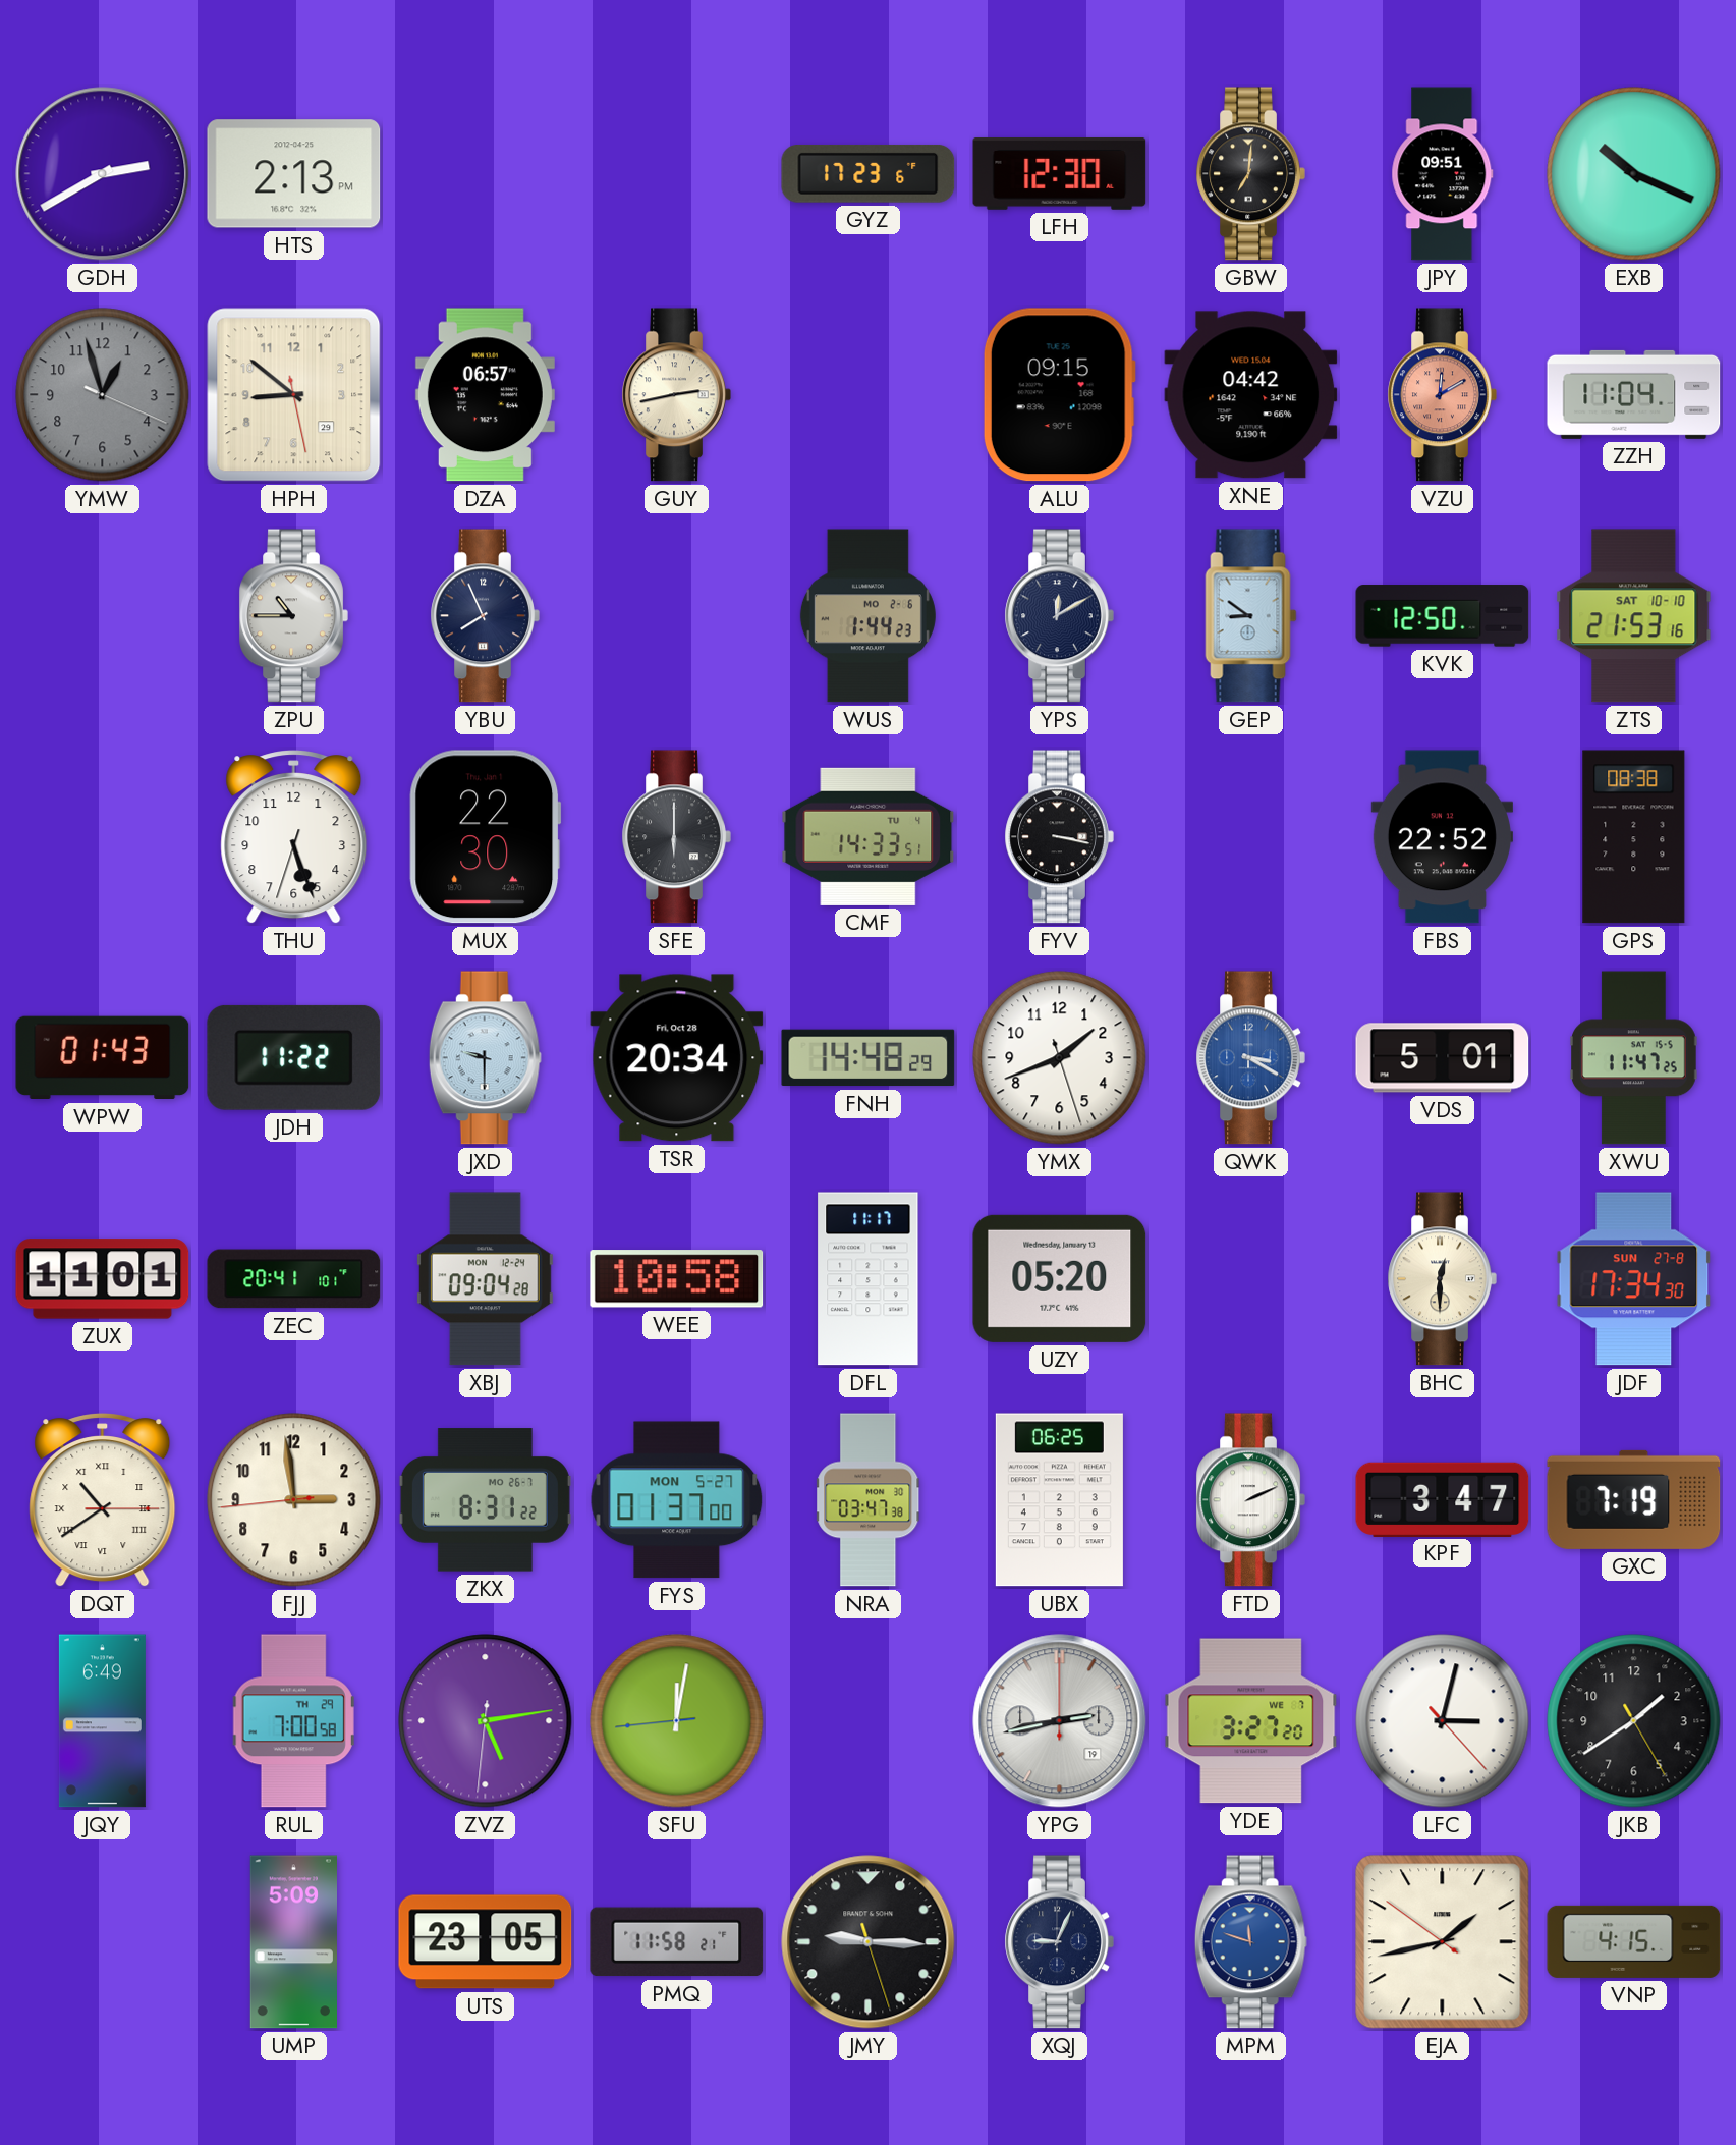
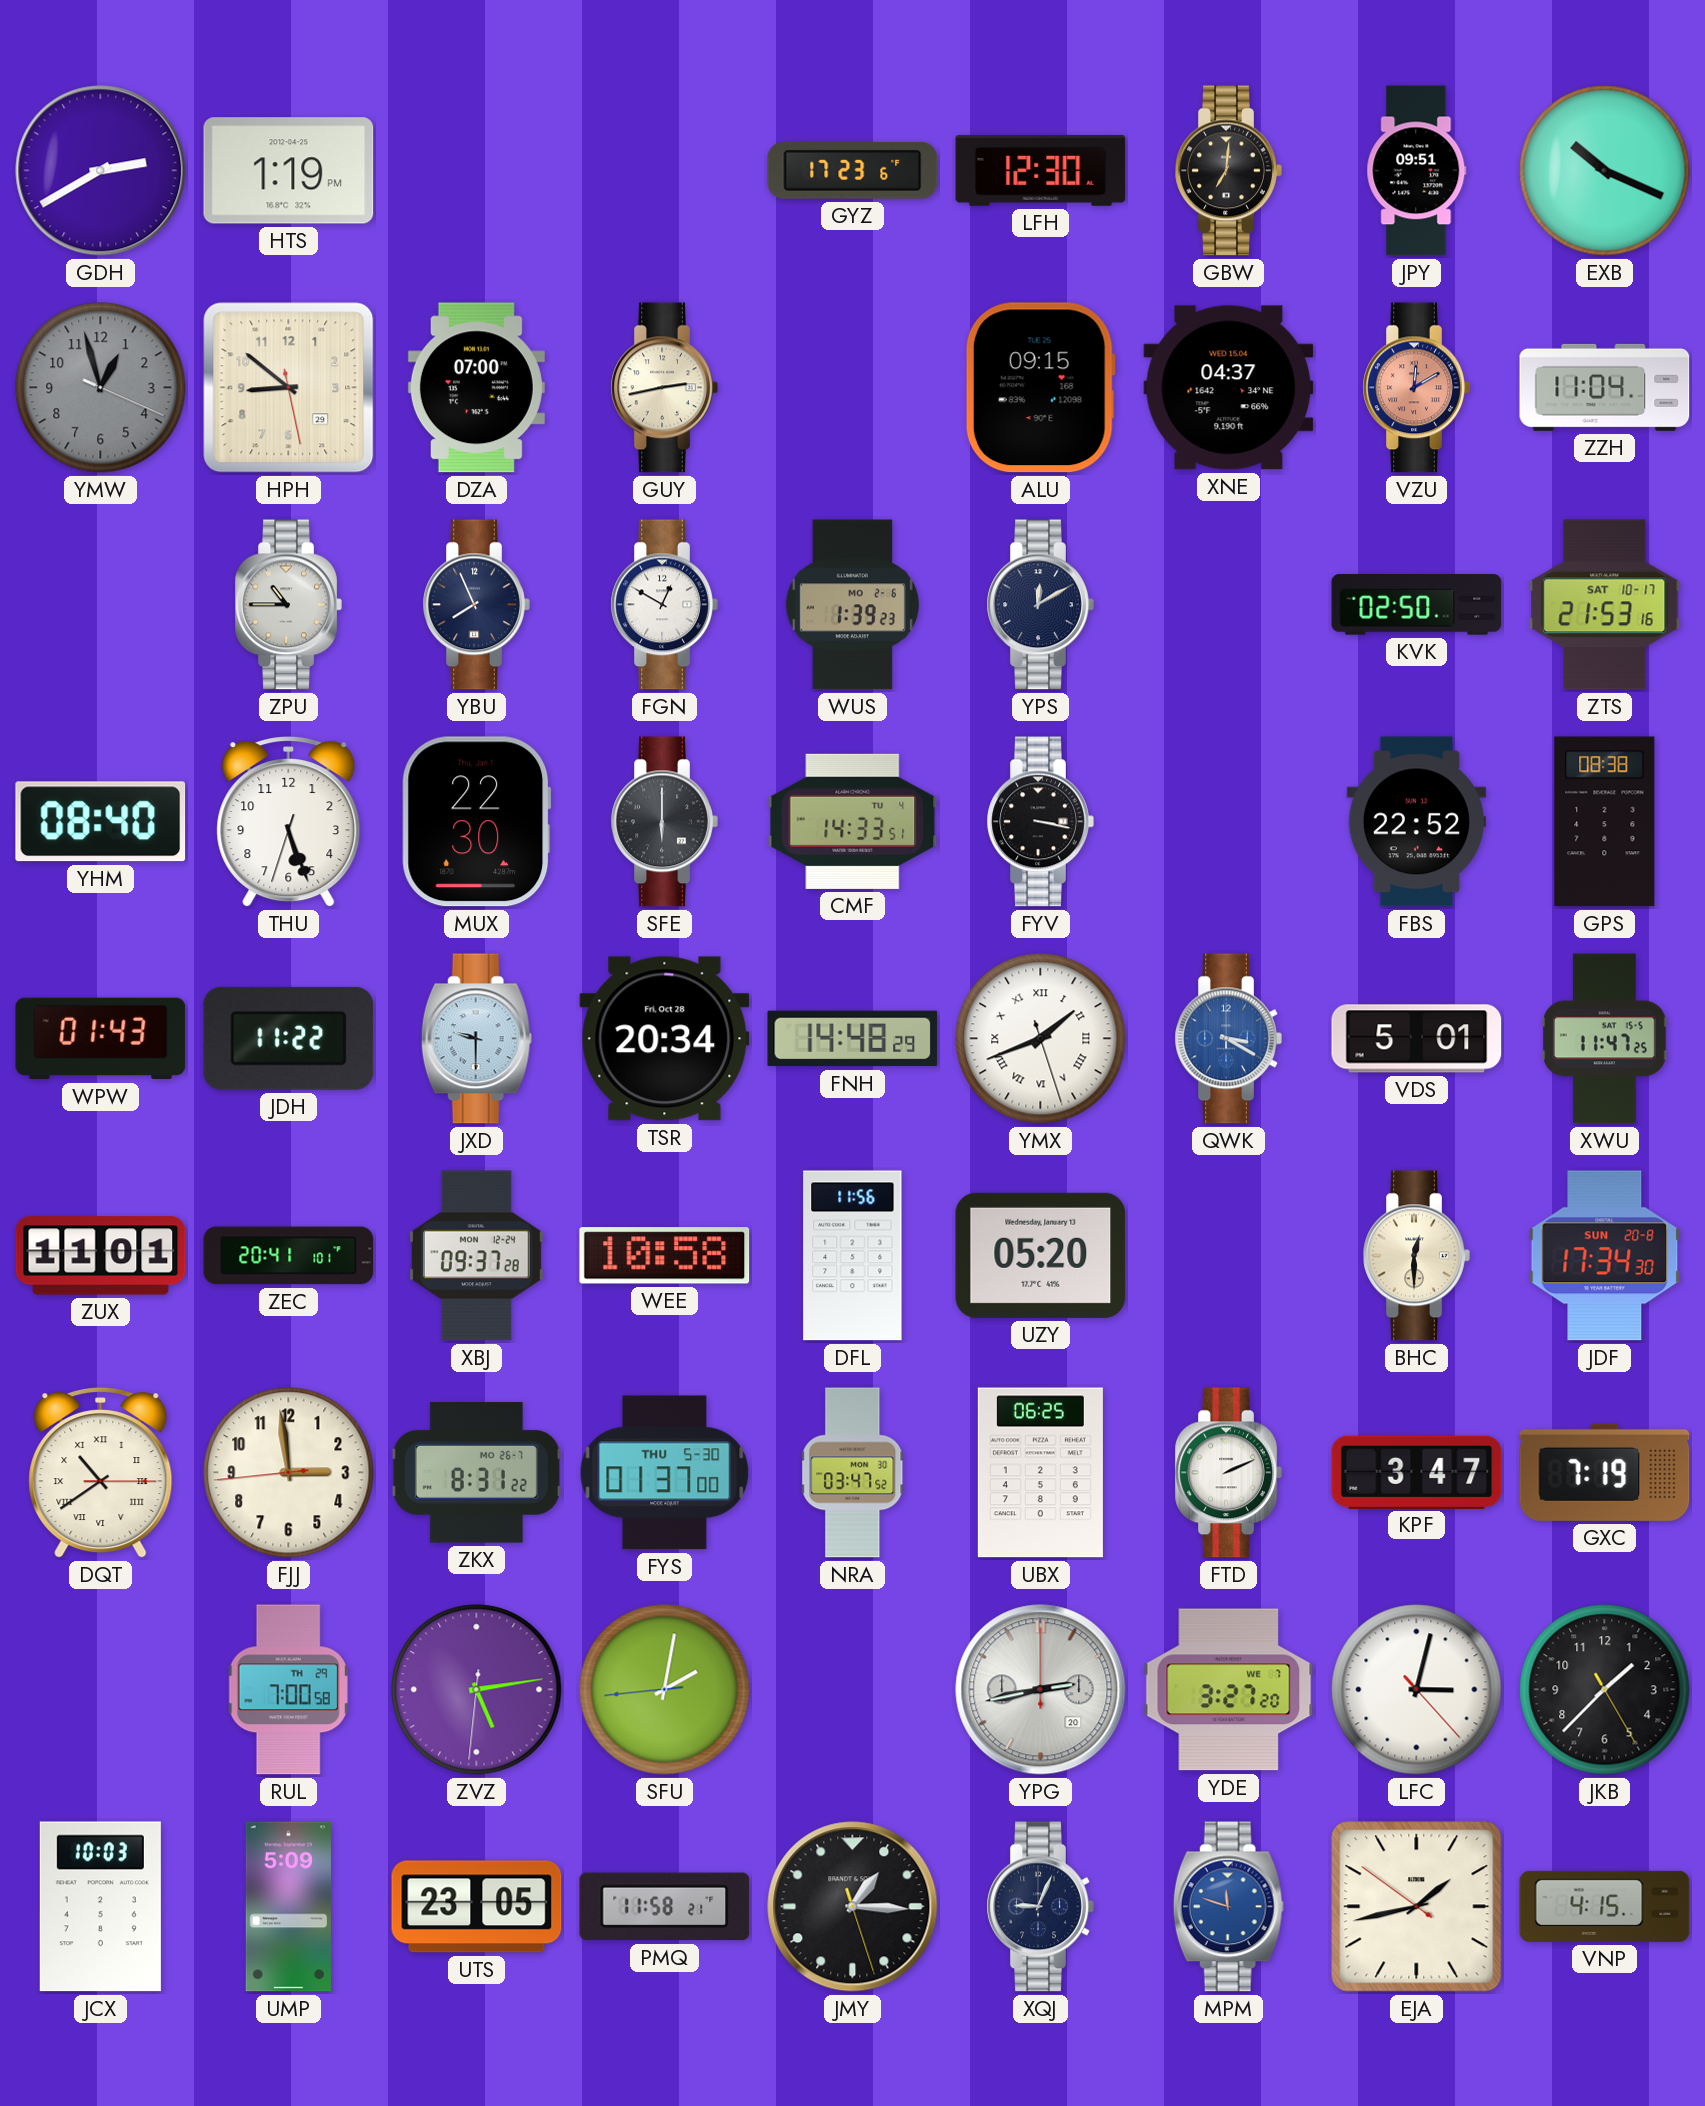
HTS: 2:13 -> 1:19
DZA: 06:57 -> 07:00
XNE: 04:42 -> 04:37
FGN: none -> 12:50
WUS: 1:44 -> 1:39
GEP: 8:51 -> none
KVK: 12:50 -> 02:50
ZTS date: SAT 10-10 -> SAT 10-17
YHM: none -> 08:40
YMX numerals: Arabic -> Roman
XBJ: 09:04 -> 09:37
DFL: 11:17 -> 11:56
JDF date: SUN 27-8 -> SUN 20-8
FYS date: MON 5-27 -> THU 5-30
NRA: 03:47:38 -> 03:47:52
JQY: 6:49 -> none
SFU: 12:01 -> 2:01
YPG date: 19 -> 20
JKB: 1:39 -> 1:37
JCX: none -> 10:03
JMY: 9:15 -> 1:15
